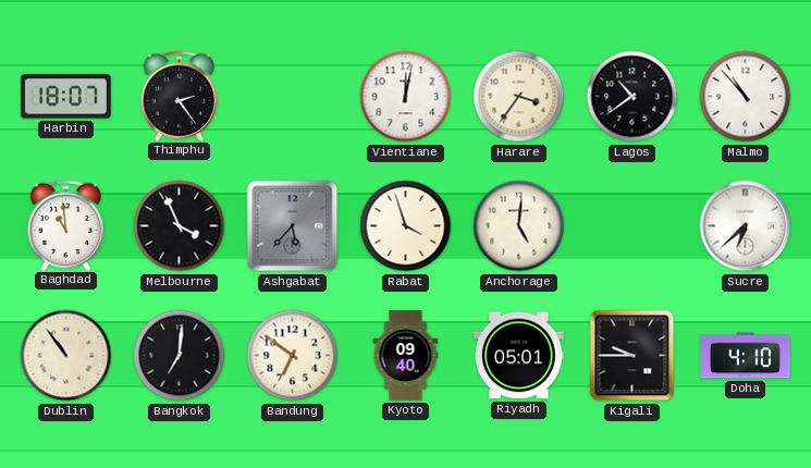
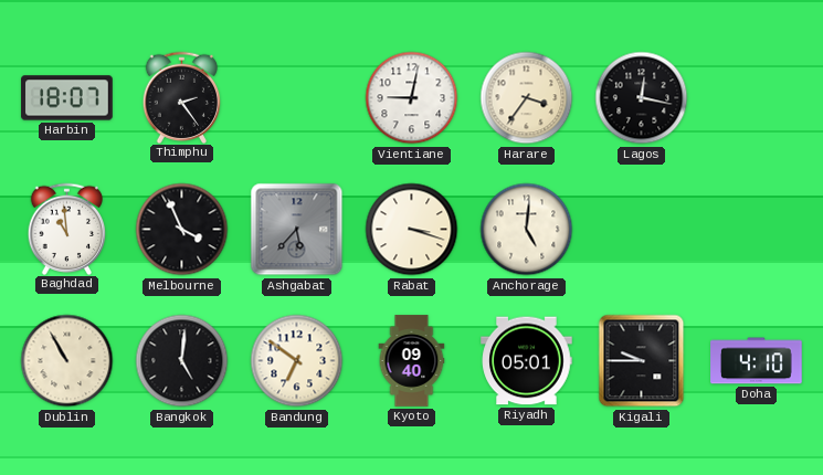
Vientiane: 12:02 -> 9:02
Lagos: 10:39 -> 12:17
Malmo: 10:53 -> none
Rabat: 3:57 -> 3:18
Sucre: 6:38 -> none
Dublin: 10:54 -> 10:55
Bangkok: 7:01 -> 5:01
